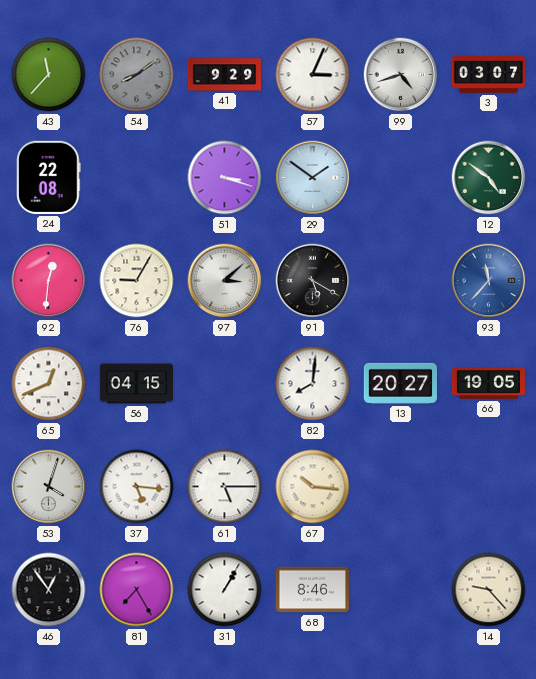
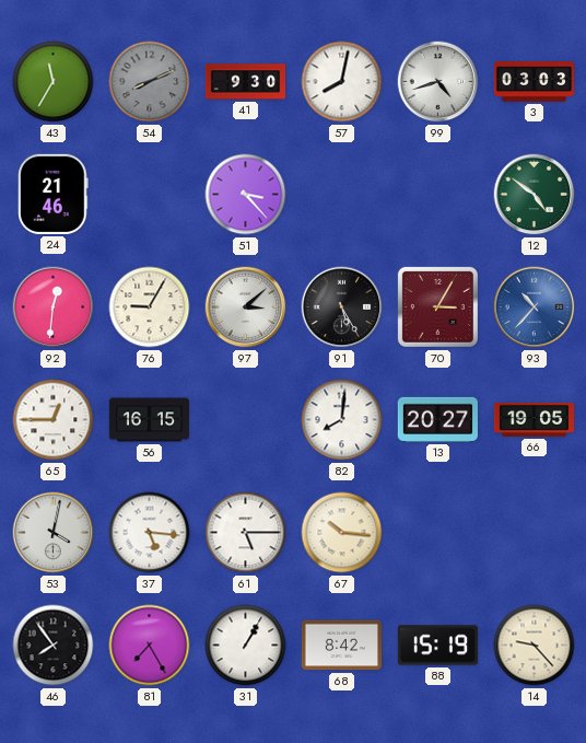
43: 11:37 -> 11:35
54: 8:09 -> 8:11
41: 9:29 -> 9:30
57: 3:04 -> 8:02
3: 03:07 -> 03:03
24: 22:08 -> 21:46
51: 3:18 -> 3:23
29: 1:51 -> none
91: 5:20 -> 5:25
70: none -> 3:05
93: 11:37 -> 10:37
65: 12:41 -> 12:45
56: 04:15 -> 16:15
53: 4:03 -> 4:02
46: 12:54 -> 7:54
68: 8:46 -> 8:42
88: none -> 15:19
